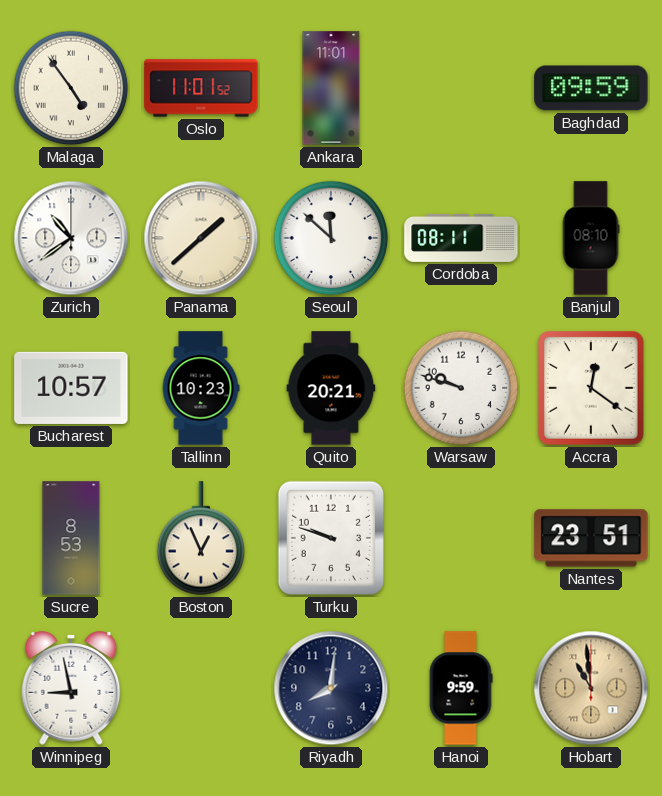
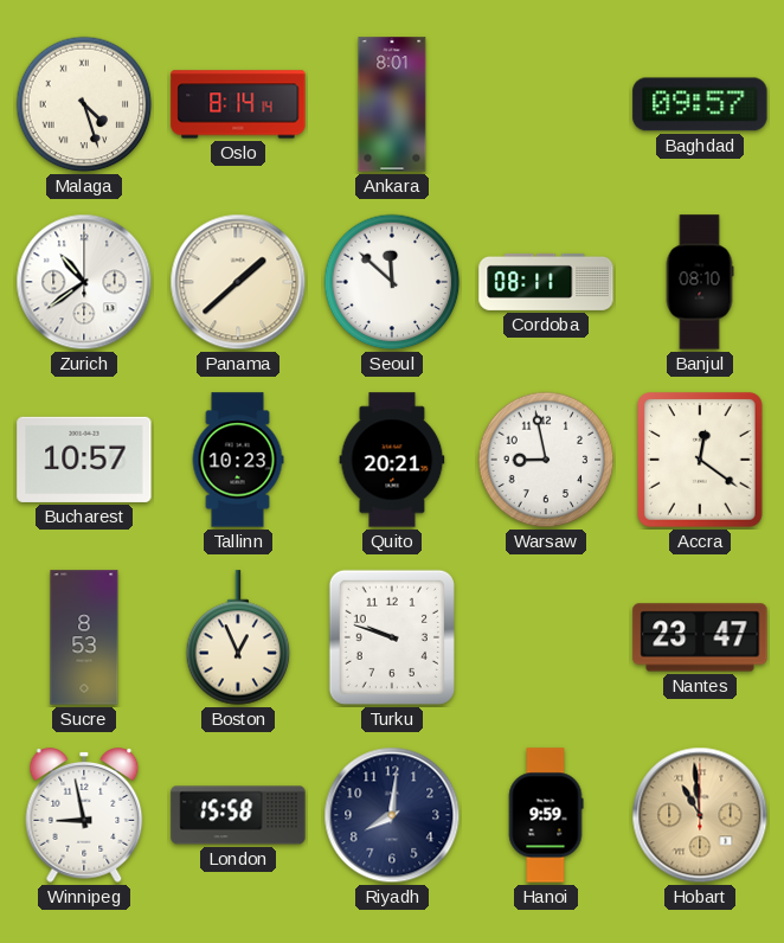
Malaga: 4:54 -> 4:27
Oslo: 11:01 -> 8:14
Ankara: 11:01 -> 8:01
Baghdad: 09:59 -> 09:57
Warsaw: 9:48 -> 8:58
Nantes: 23:51 -> 23:47
London: none -> 15:58
